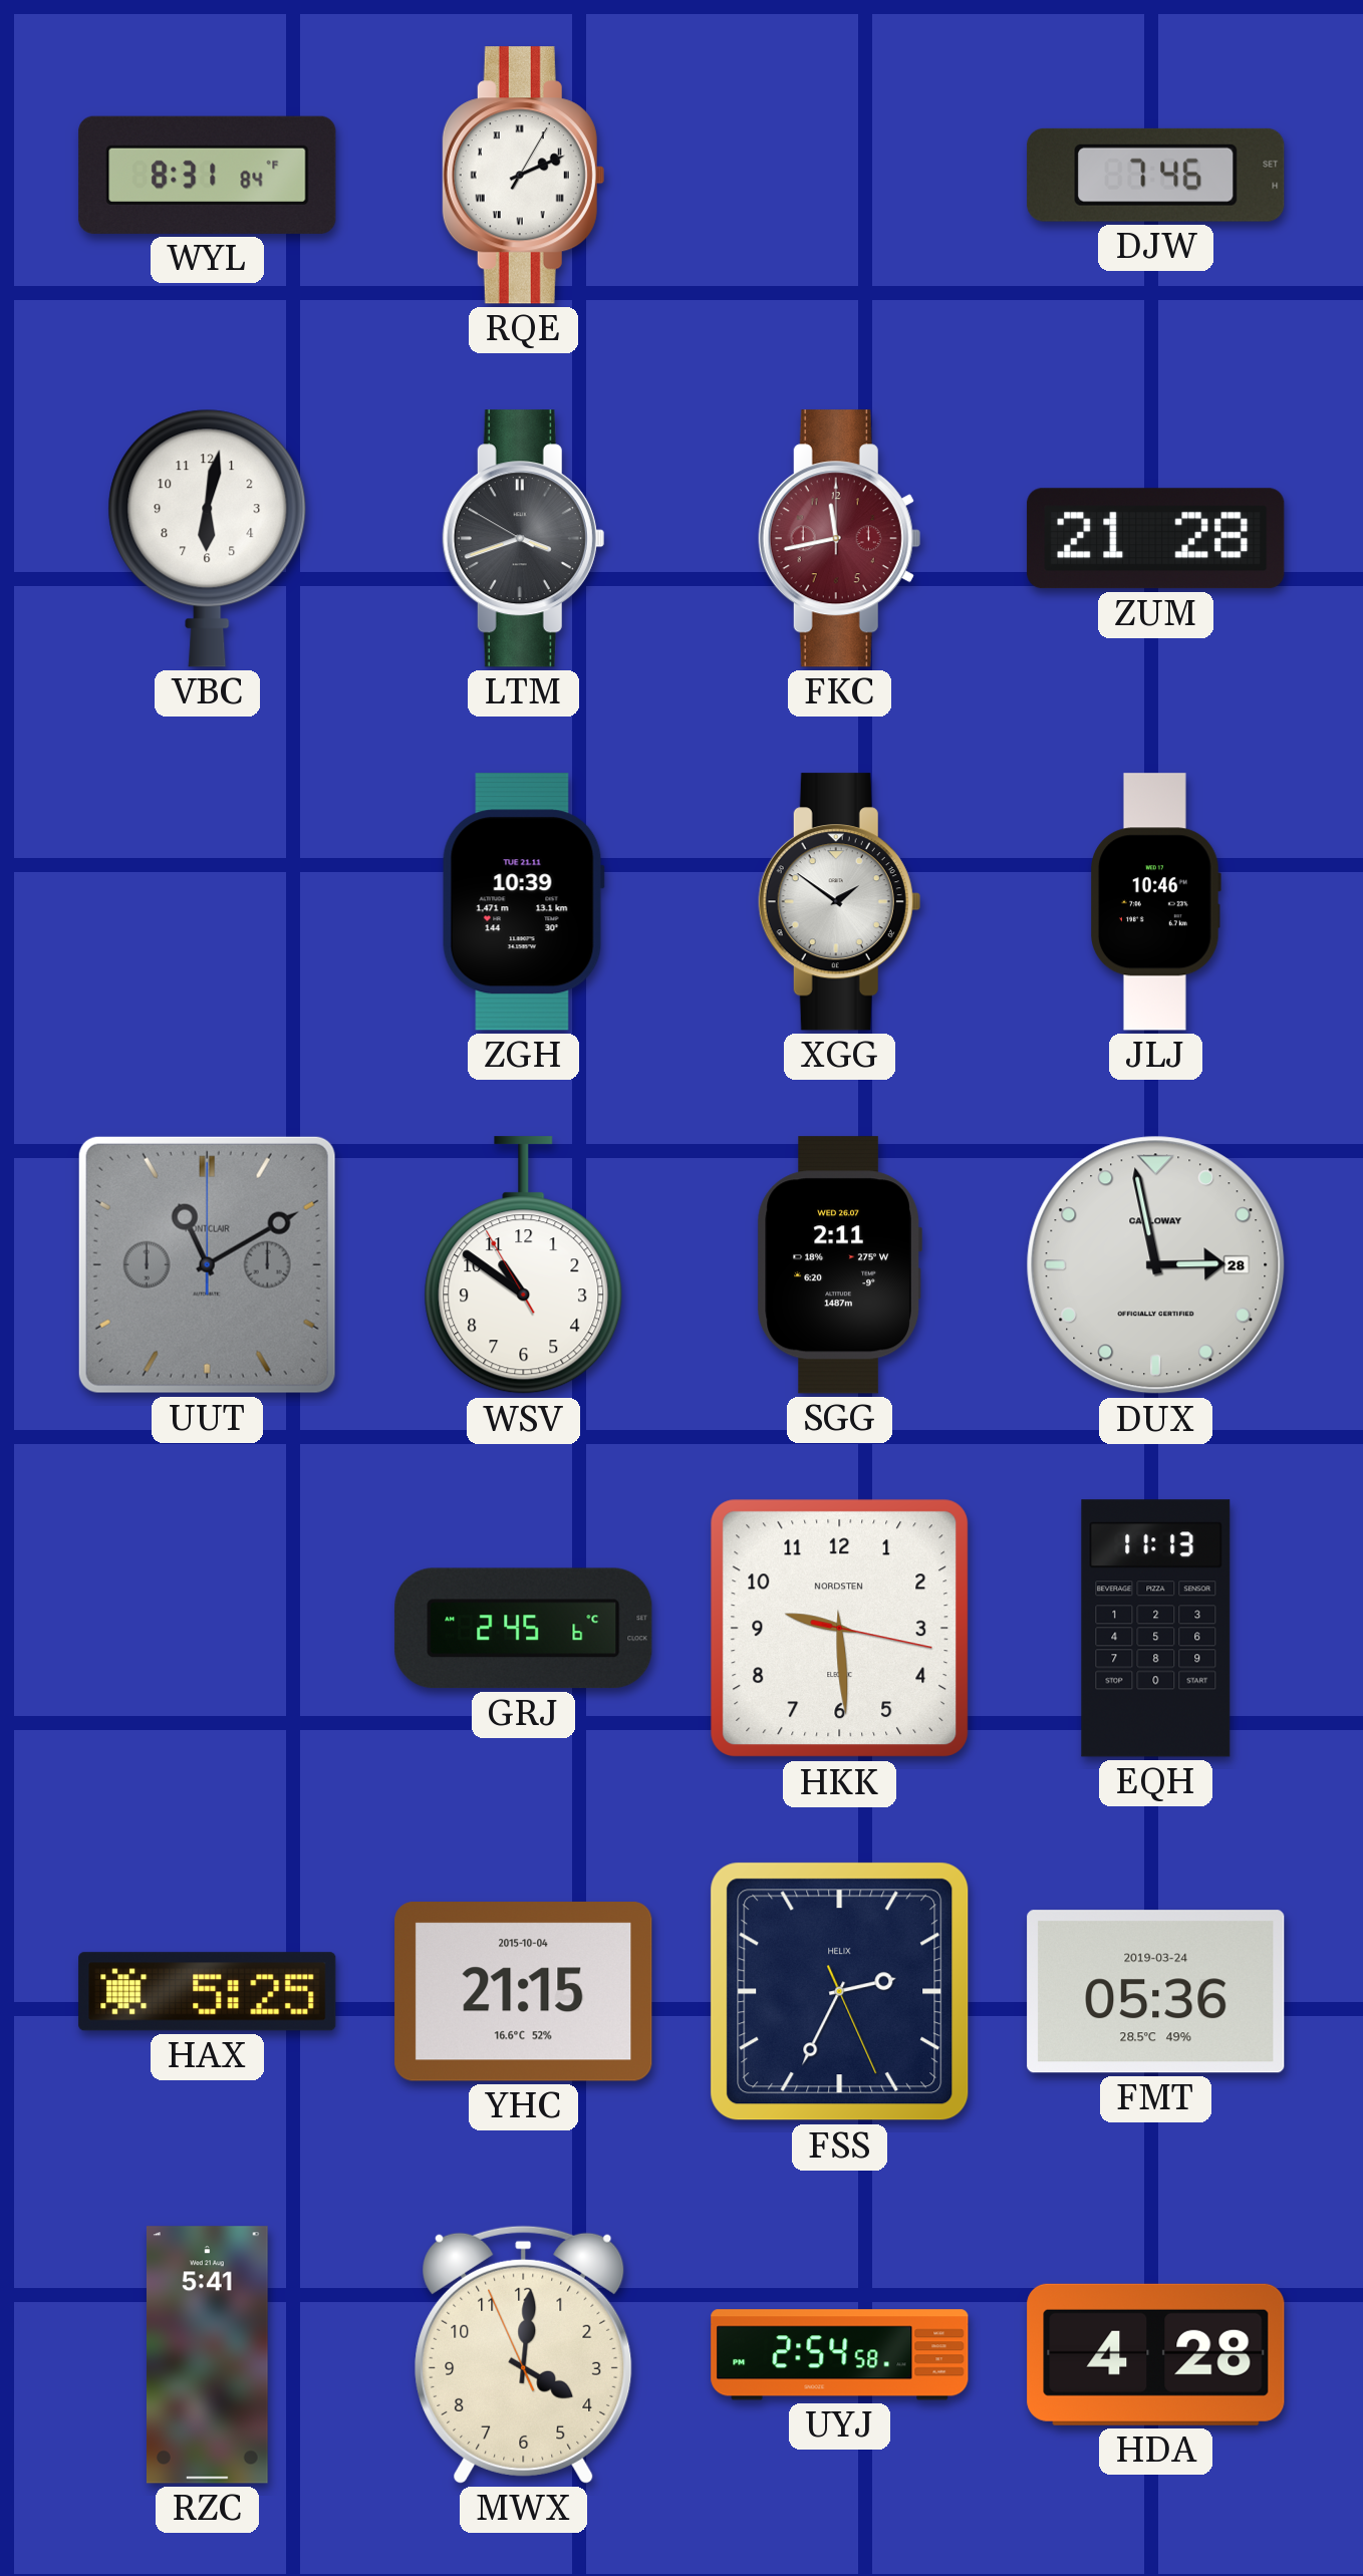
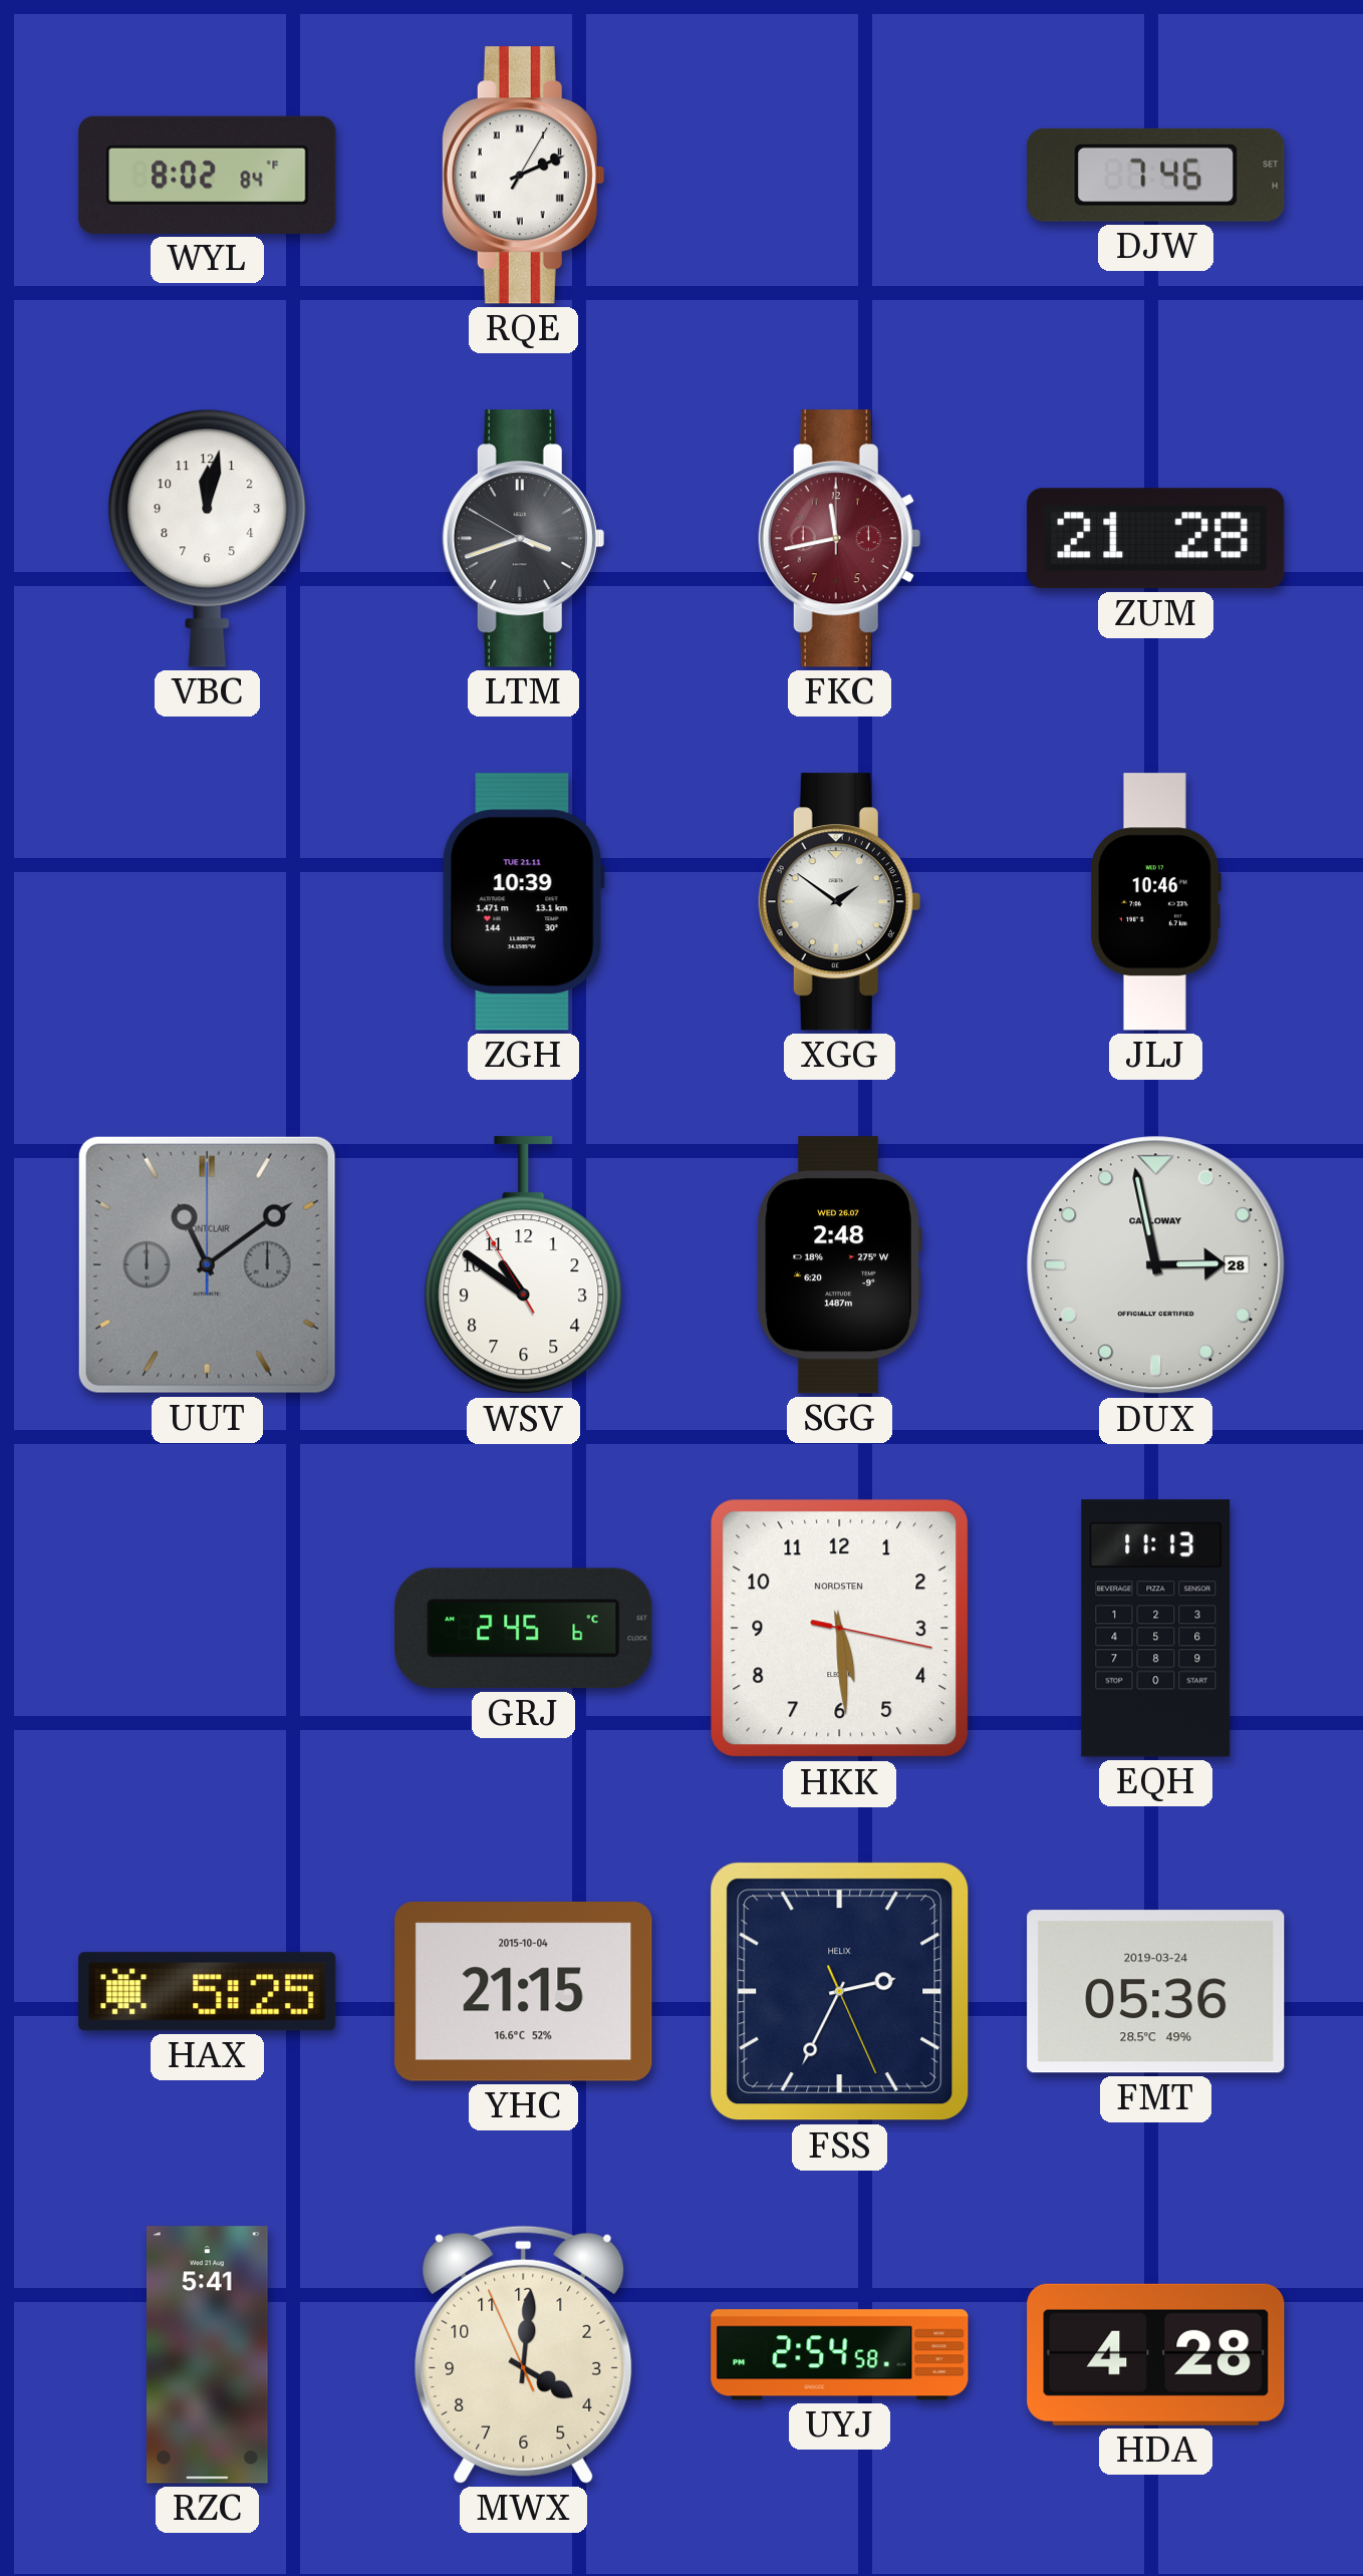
WYL: 8:31 -> 8:02
VBC: 6:02 -> 12:02
UUT: 11:10 -> 11:09
SGG: 2:11 -> 2:48
HKK: 9:29 -> 5:29
